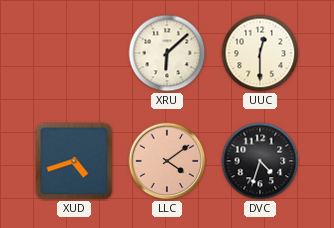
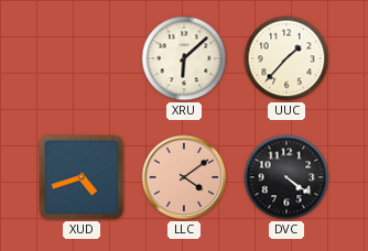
UUC: 12:30 -> 1:37
DVC: 4:33 -> 4:21
